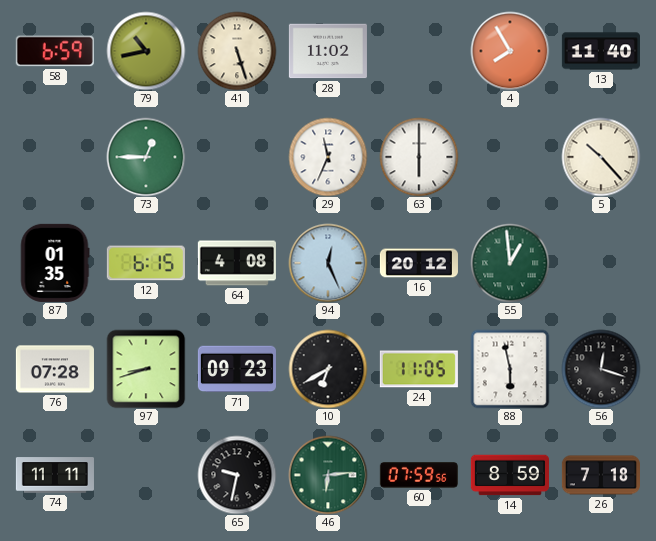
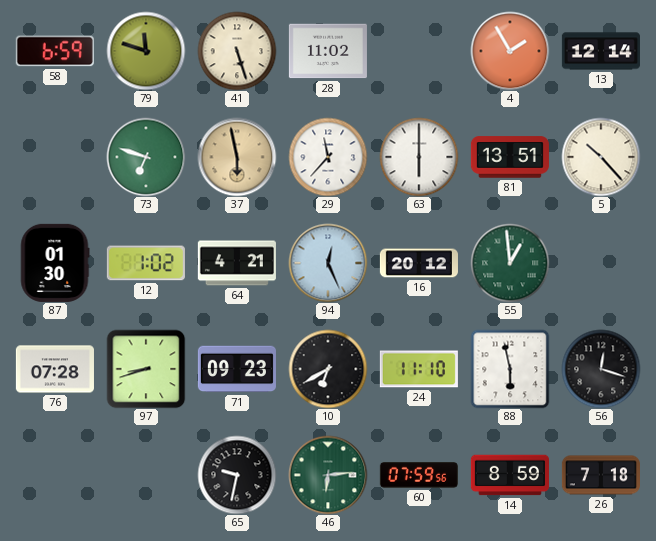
79: 10:43 -> 11:48
4: 7:55 -> 1:55
13: 11:40 -> 12:14
73: 12:45 -> 6:48
37: none -> 5:58
29: 11:34 -> 11:37
81: none -> 13:51
87: 01:35 -> 01:30
12: 6:15 -> 1:02
64: 4:08 -> 4:21
24: 11:05 -> 11:10
74: 11:11 -> none
